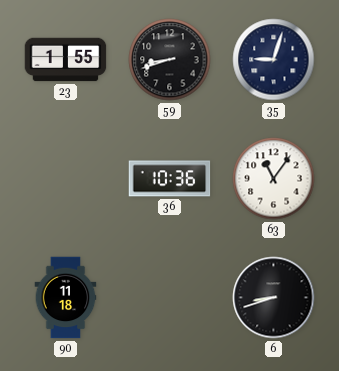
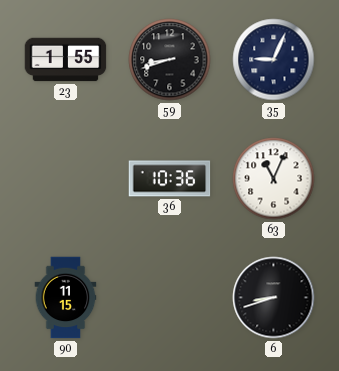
35: 9:03 -> 9:04
63: 11:06 -> 11:04
90: 11:18 -> 11:15
